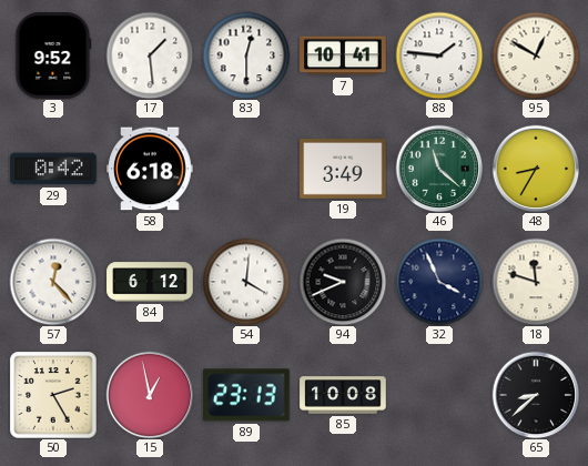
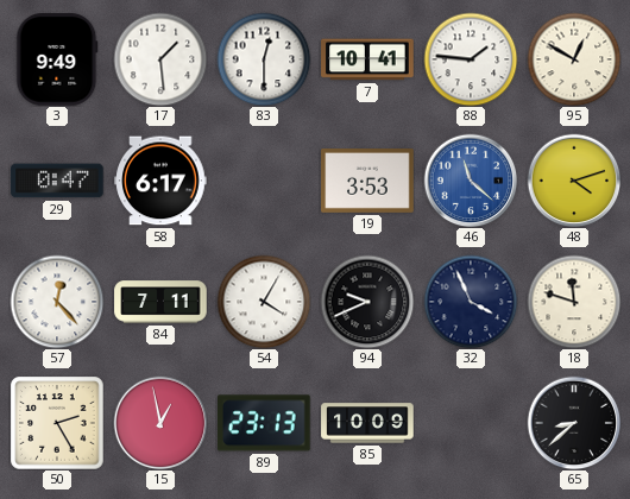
3: 9:52 -> 9:49
29: 0:42 -> 0:47
58: 6:18 -> 6:17
19: 3:49 -> 3:53
46 dial: green -> blue
48: 8:35 -> 4:12
84: 6:12 -> 7:11
54: 4:01 -> 4:05
85: 10:08 -> 10:09
